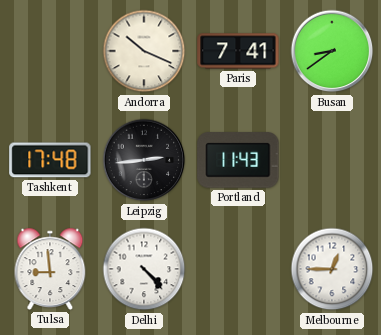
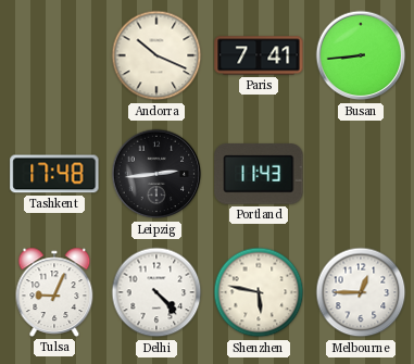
Busan: 8:39 -> 8:44
Tulsa: 8:59 -> 9:04
Shenzhen: none -> 5:47
